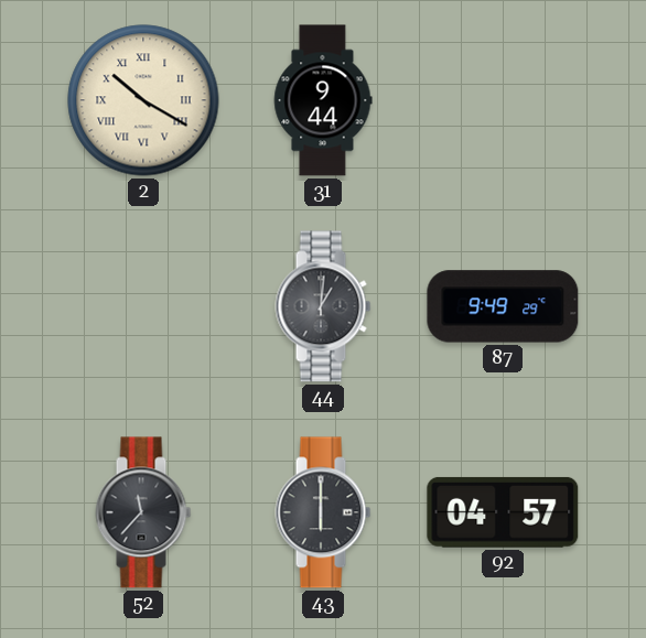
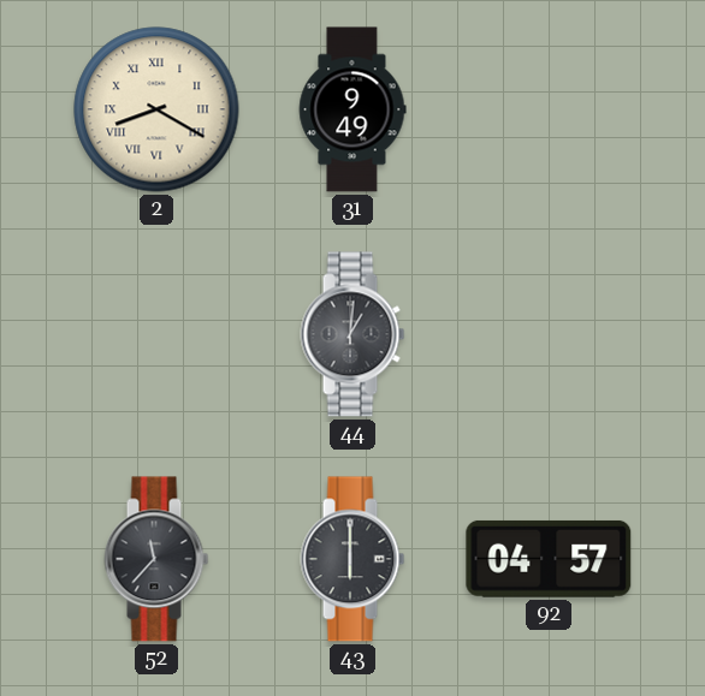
2: 10:20 -> 8:20
31: 9:44 -> 9:49
87: 9:49 -> none
